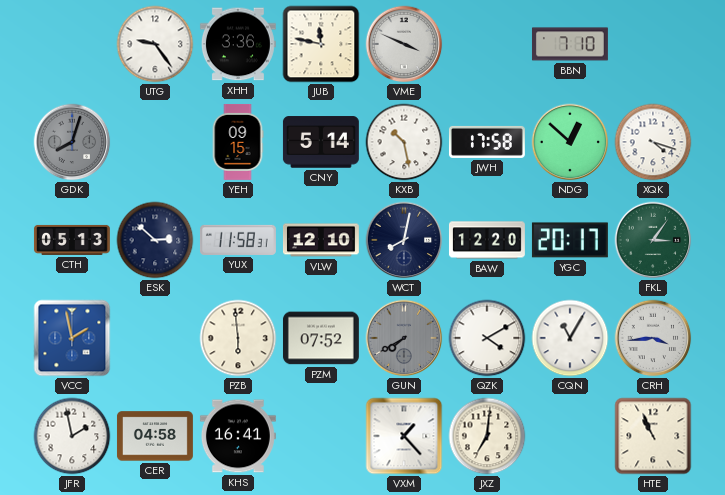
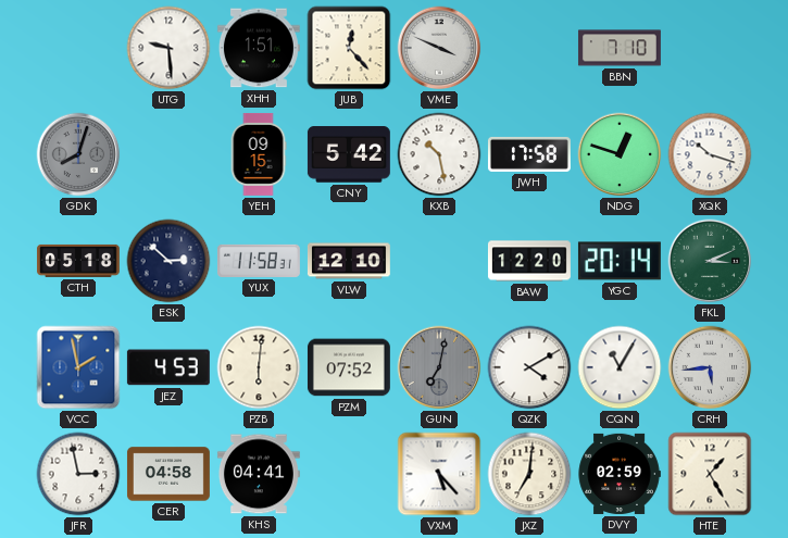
UTG: 9:24 -> 9:29
XHH: 3:36 -> 1:51
JUB: 11:47 -> 12:23
CNY: 5:14 -> 5:42
NDG: 12:52 -> 12:48
XQK: 4:18 -> 10:18
CTH: 05:13 -> 05:18
WCT: 8:02 -> none
YGC: 20:17 -> 20:14
FKL: 3:06 -> 3:11
JEZ: none -> 4:53
PZB: 5:59 -> 6:01
GUN: 7:40 -> 7:02
CRH: 3:44 -> 5:44
JFR: 1:58 -> 2:58
KHS: 16:41 -> 04:41
VXM: 1:23 -> 5:23
DVY: none -> 02:59
HTE: 10:56 -> 1:25
